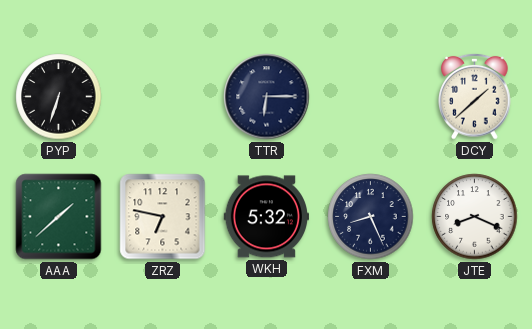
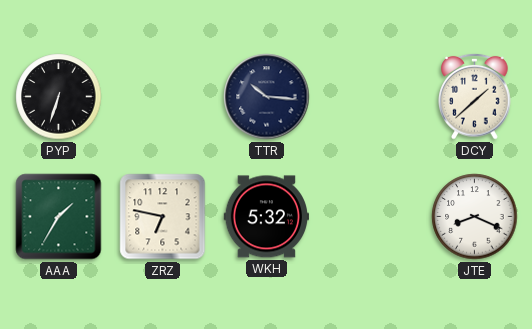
TTR: 6:15 -> 10:16
AAA: 1:38 -> 1:35
FXM: 8:26 -> none
